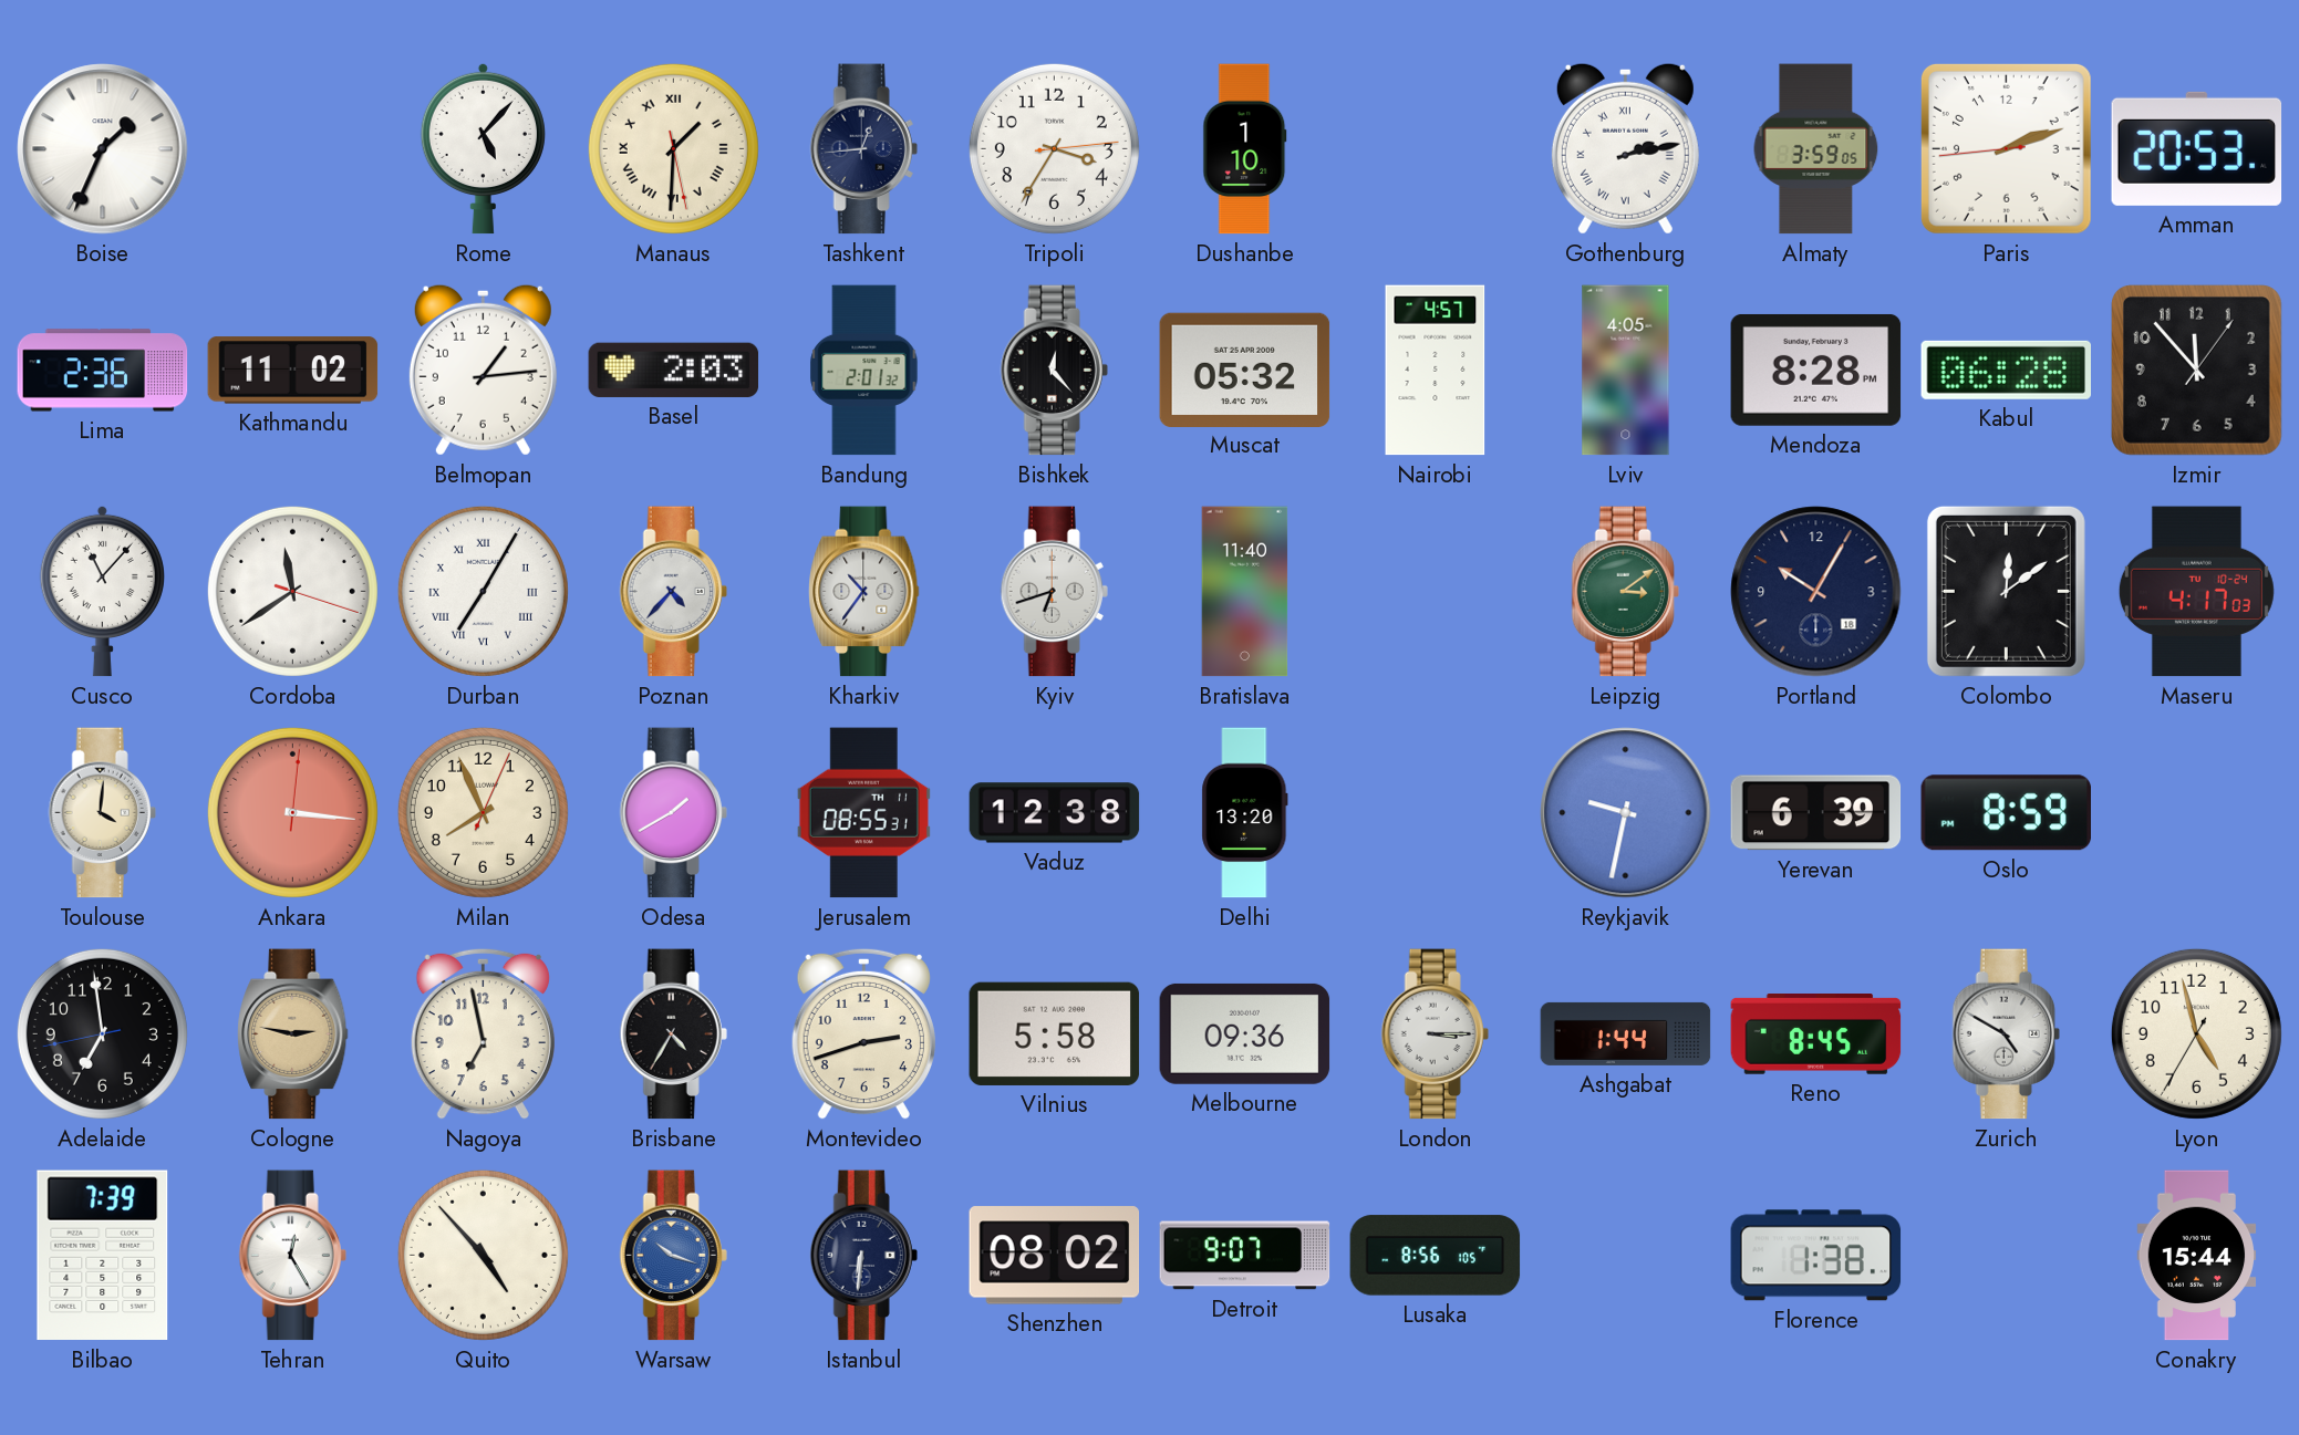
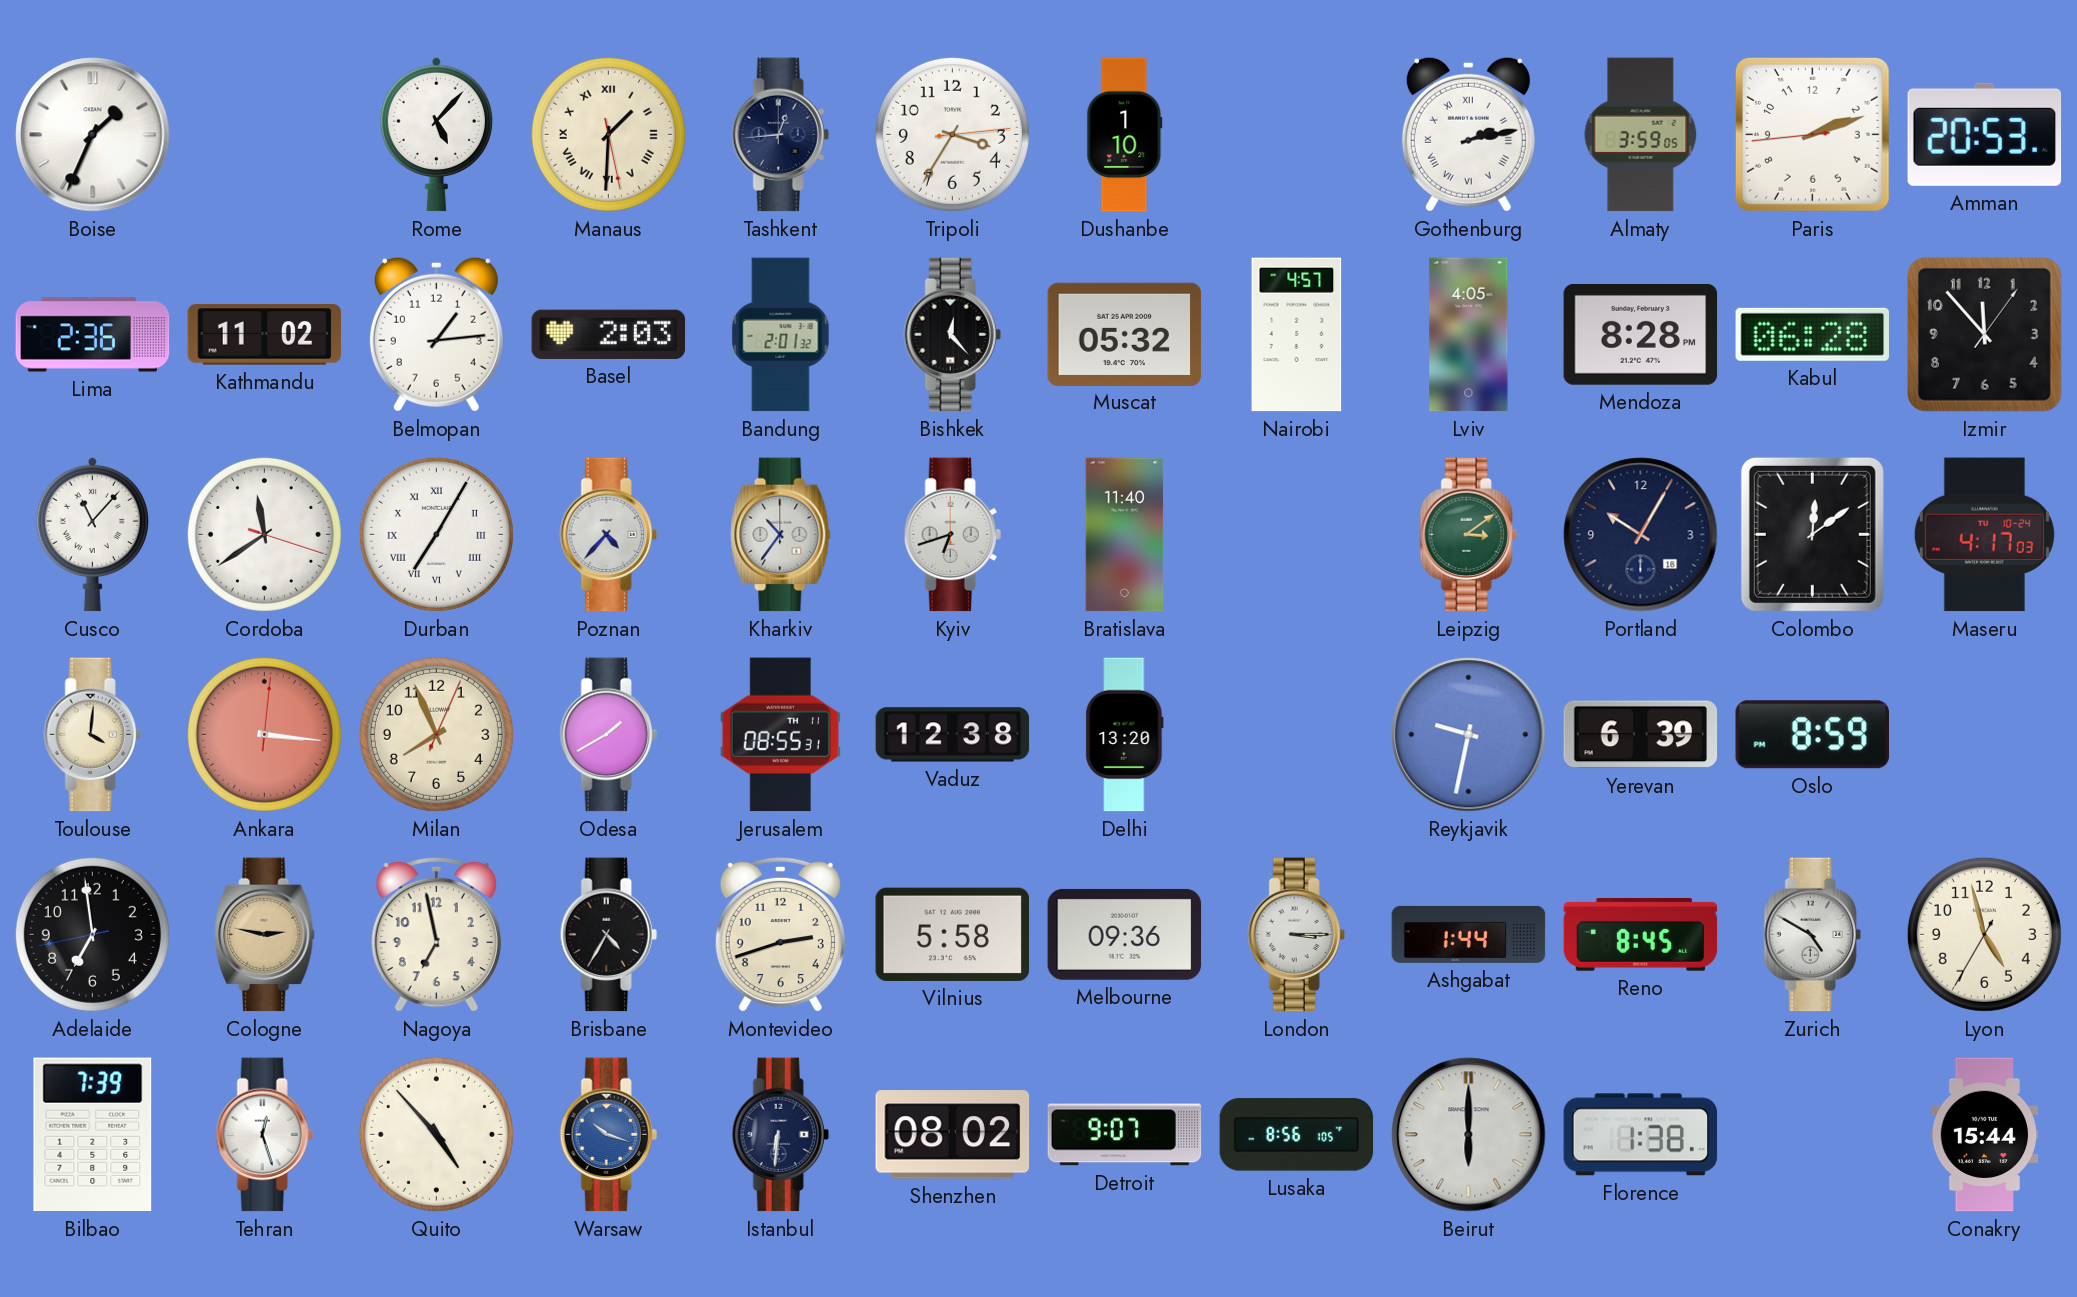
Tehran: 12:25 -> 12:27
Beirut: none -> 6:00
